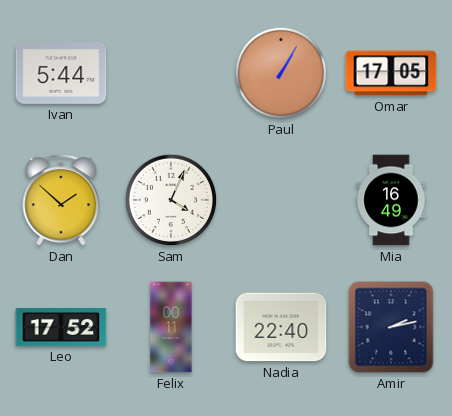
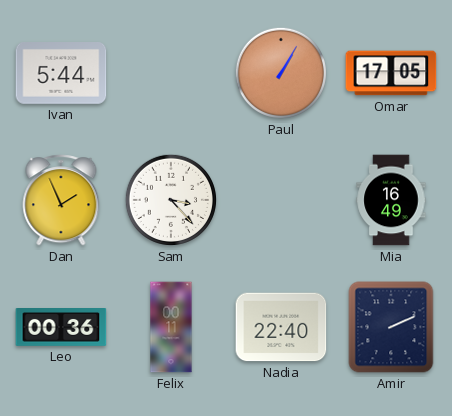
Dan: 1:52 -> 1:56
Sam: 4:04 -> 3:23
Leo: 17:52 -> 00:36
Amir: 2:13 -> 2:11
